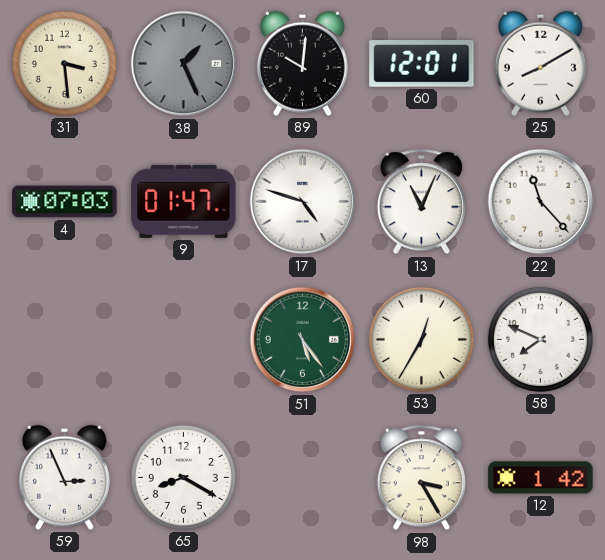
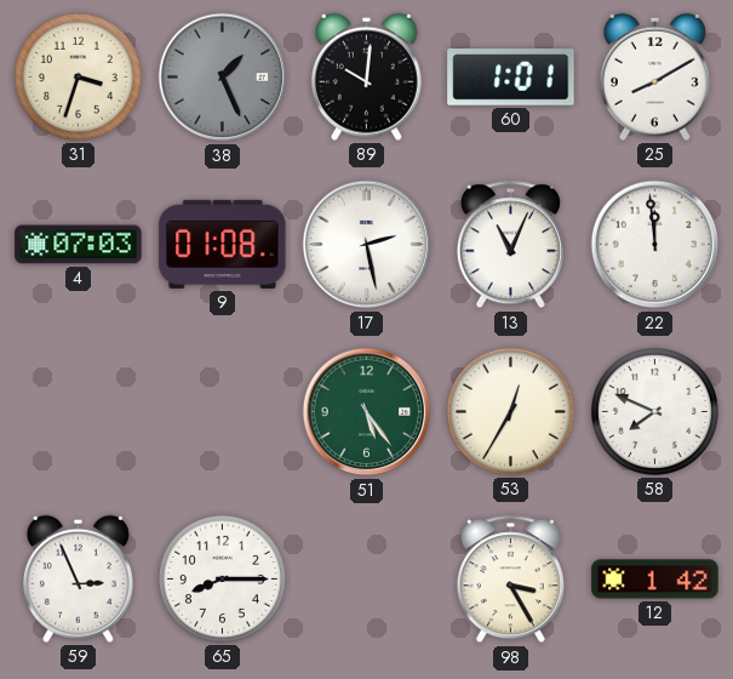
31: 3:29 -> 3:33
60: 12:01 -> 1:01
9: 01:47 -> 01:08
17: 4:48 -> 2:28
22: 11:23 -> 11:59
65: 8:20 -> 8:15
